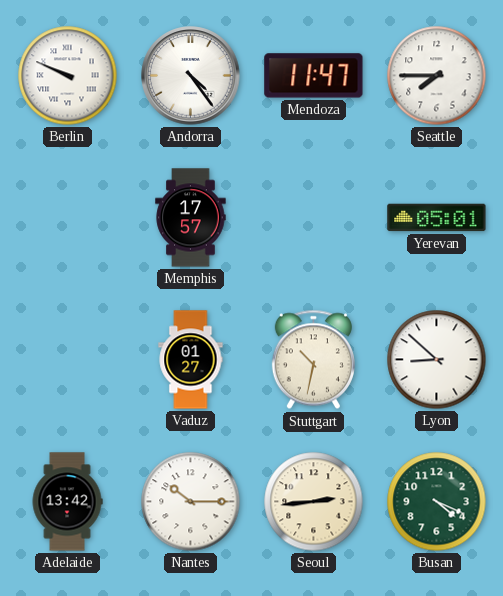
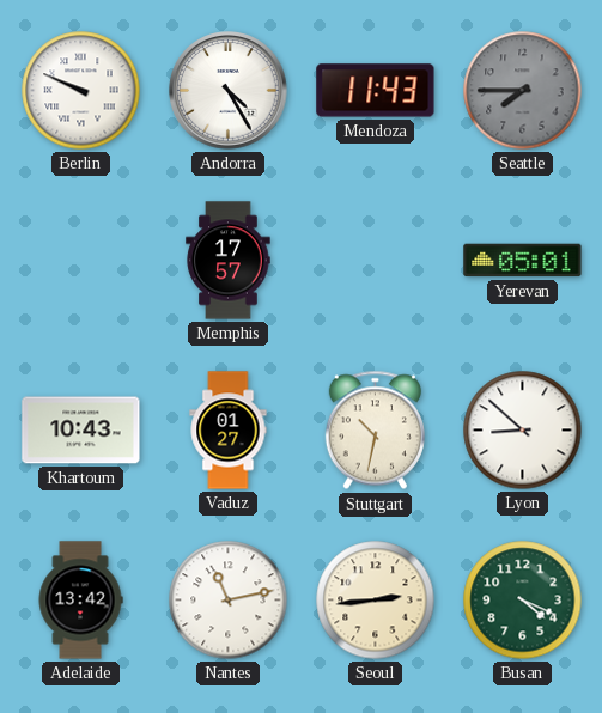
Andorra: 4:24 -> 4:25
Mendoza: 11:47 -> 11:43
Seattle dial: white -> grey
Khartoum: none -> 10:43
Nantes: 10:15 -> 11:13
